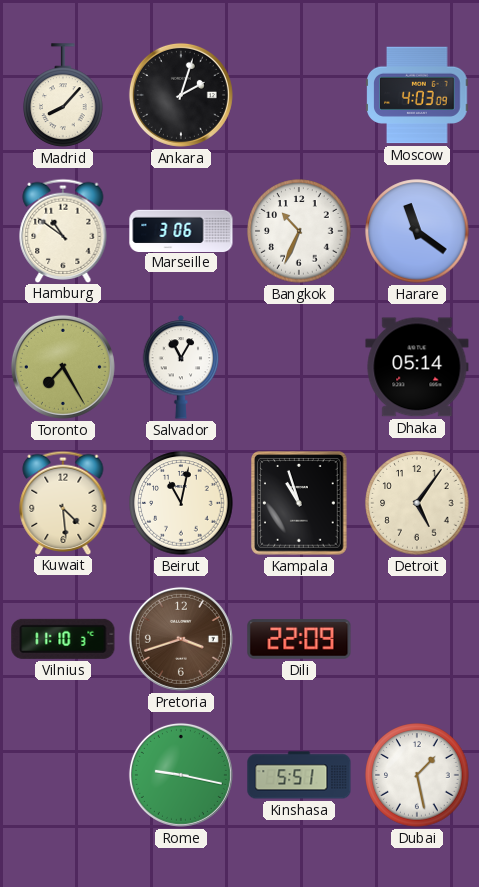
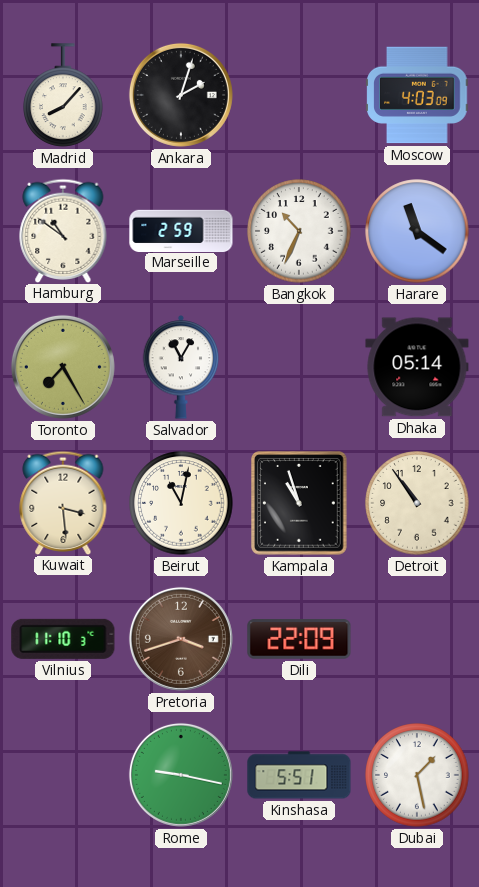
Marseille: 3:06 -> 2:59
Kuwait: 4:29 -> 3:29
Detroit: 5:06 -> 10:54
